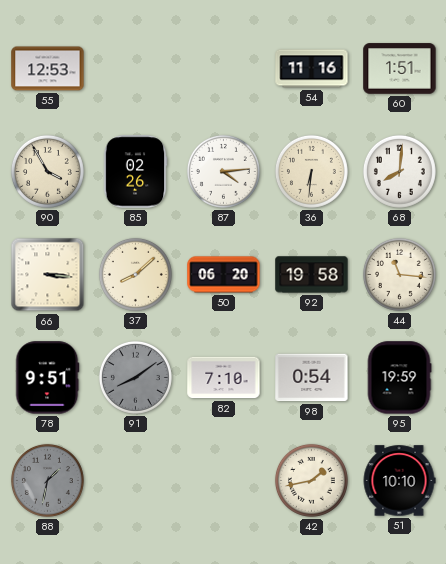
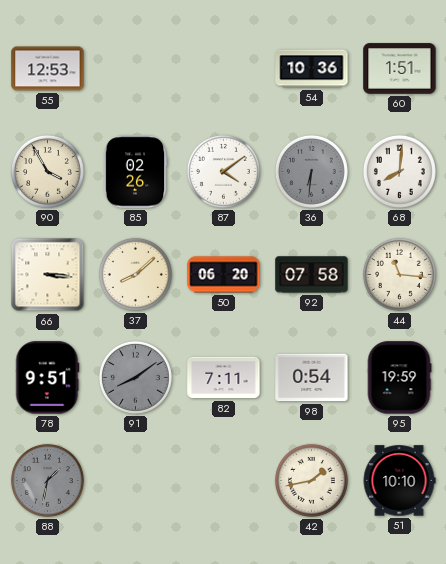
54: 11:16 -> 10:36
87: 4:14 -> 4:09
36 dial: cream -> grey
92: 19:58 -> 07:58
82: 7:10 -> 7:11
